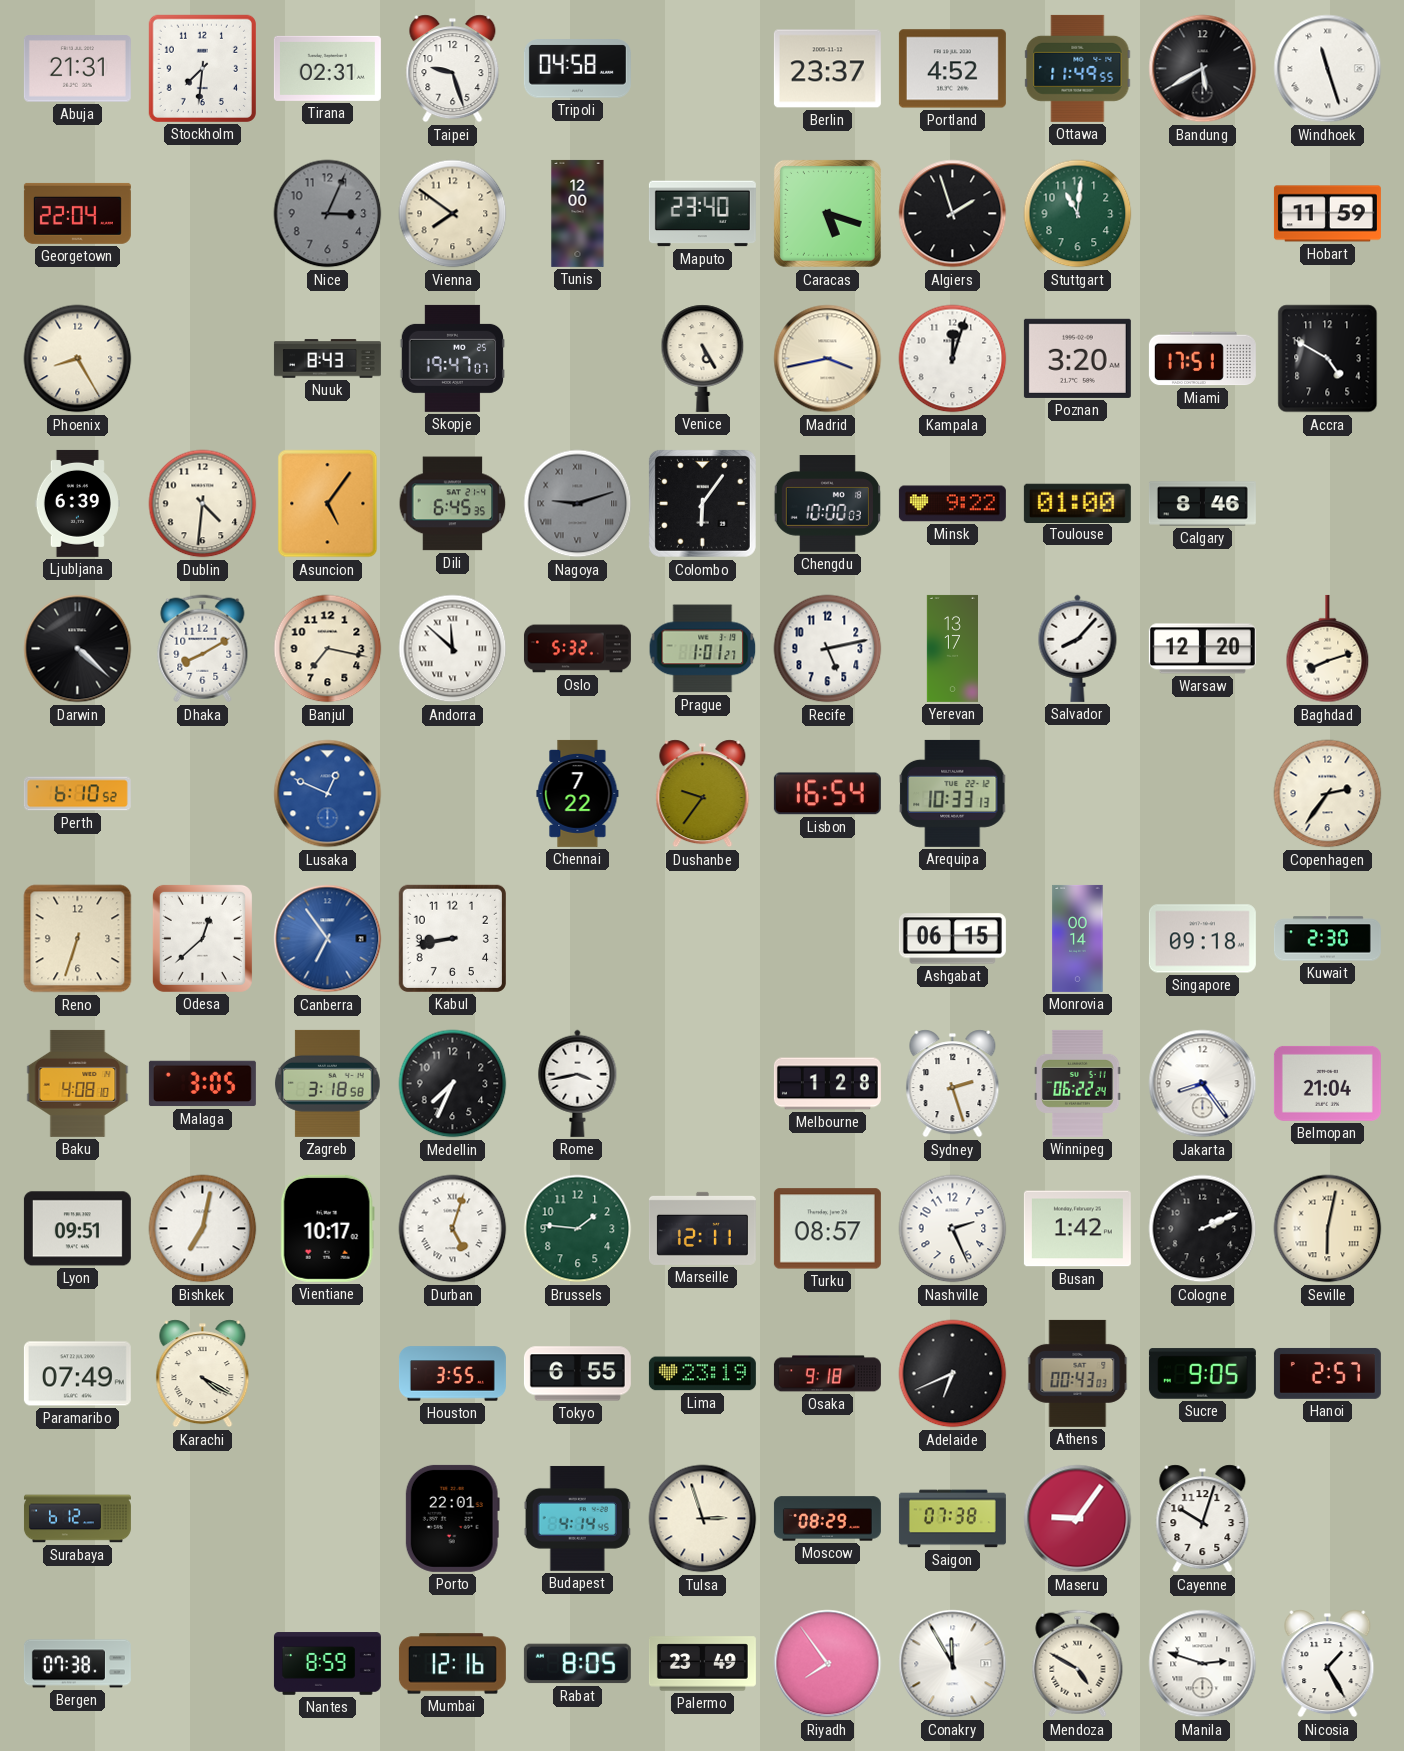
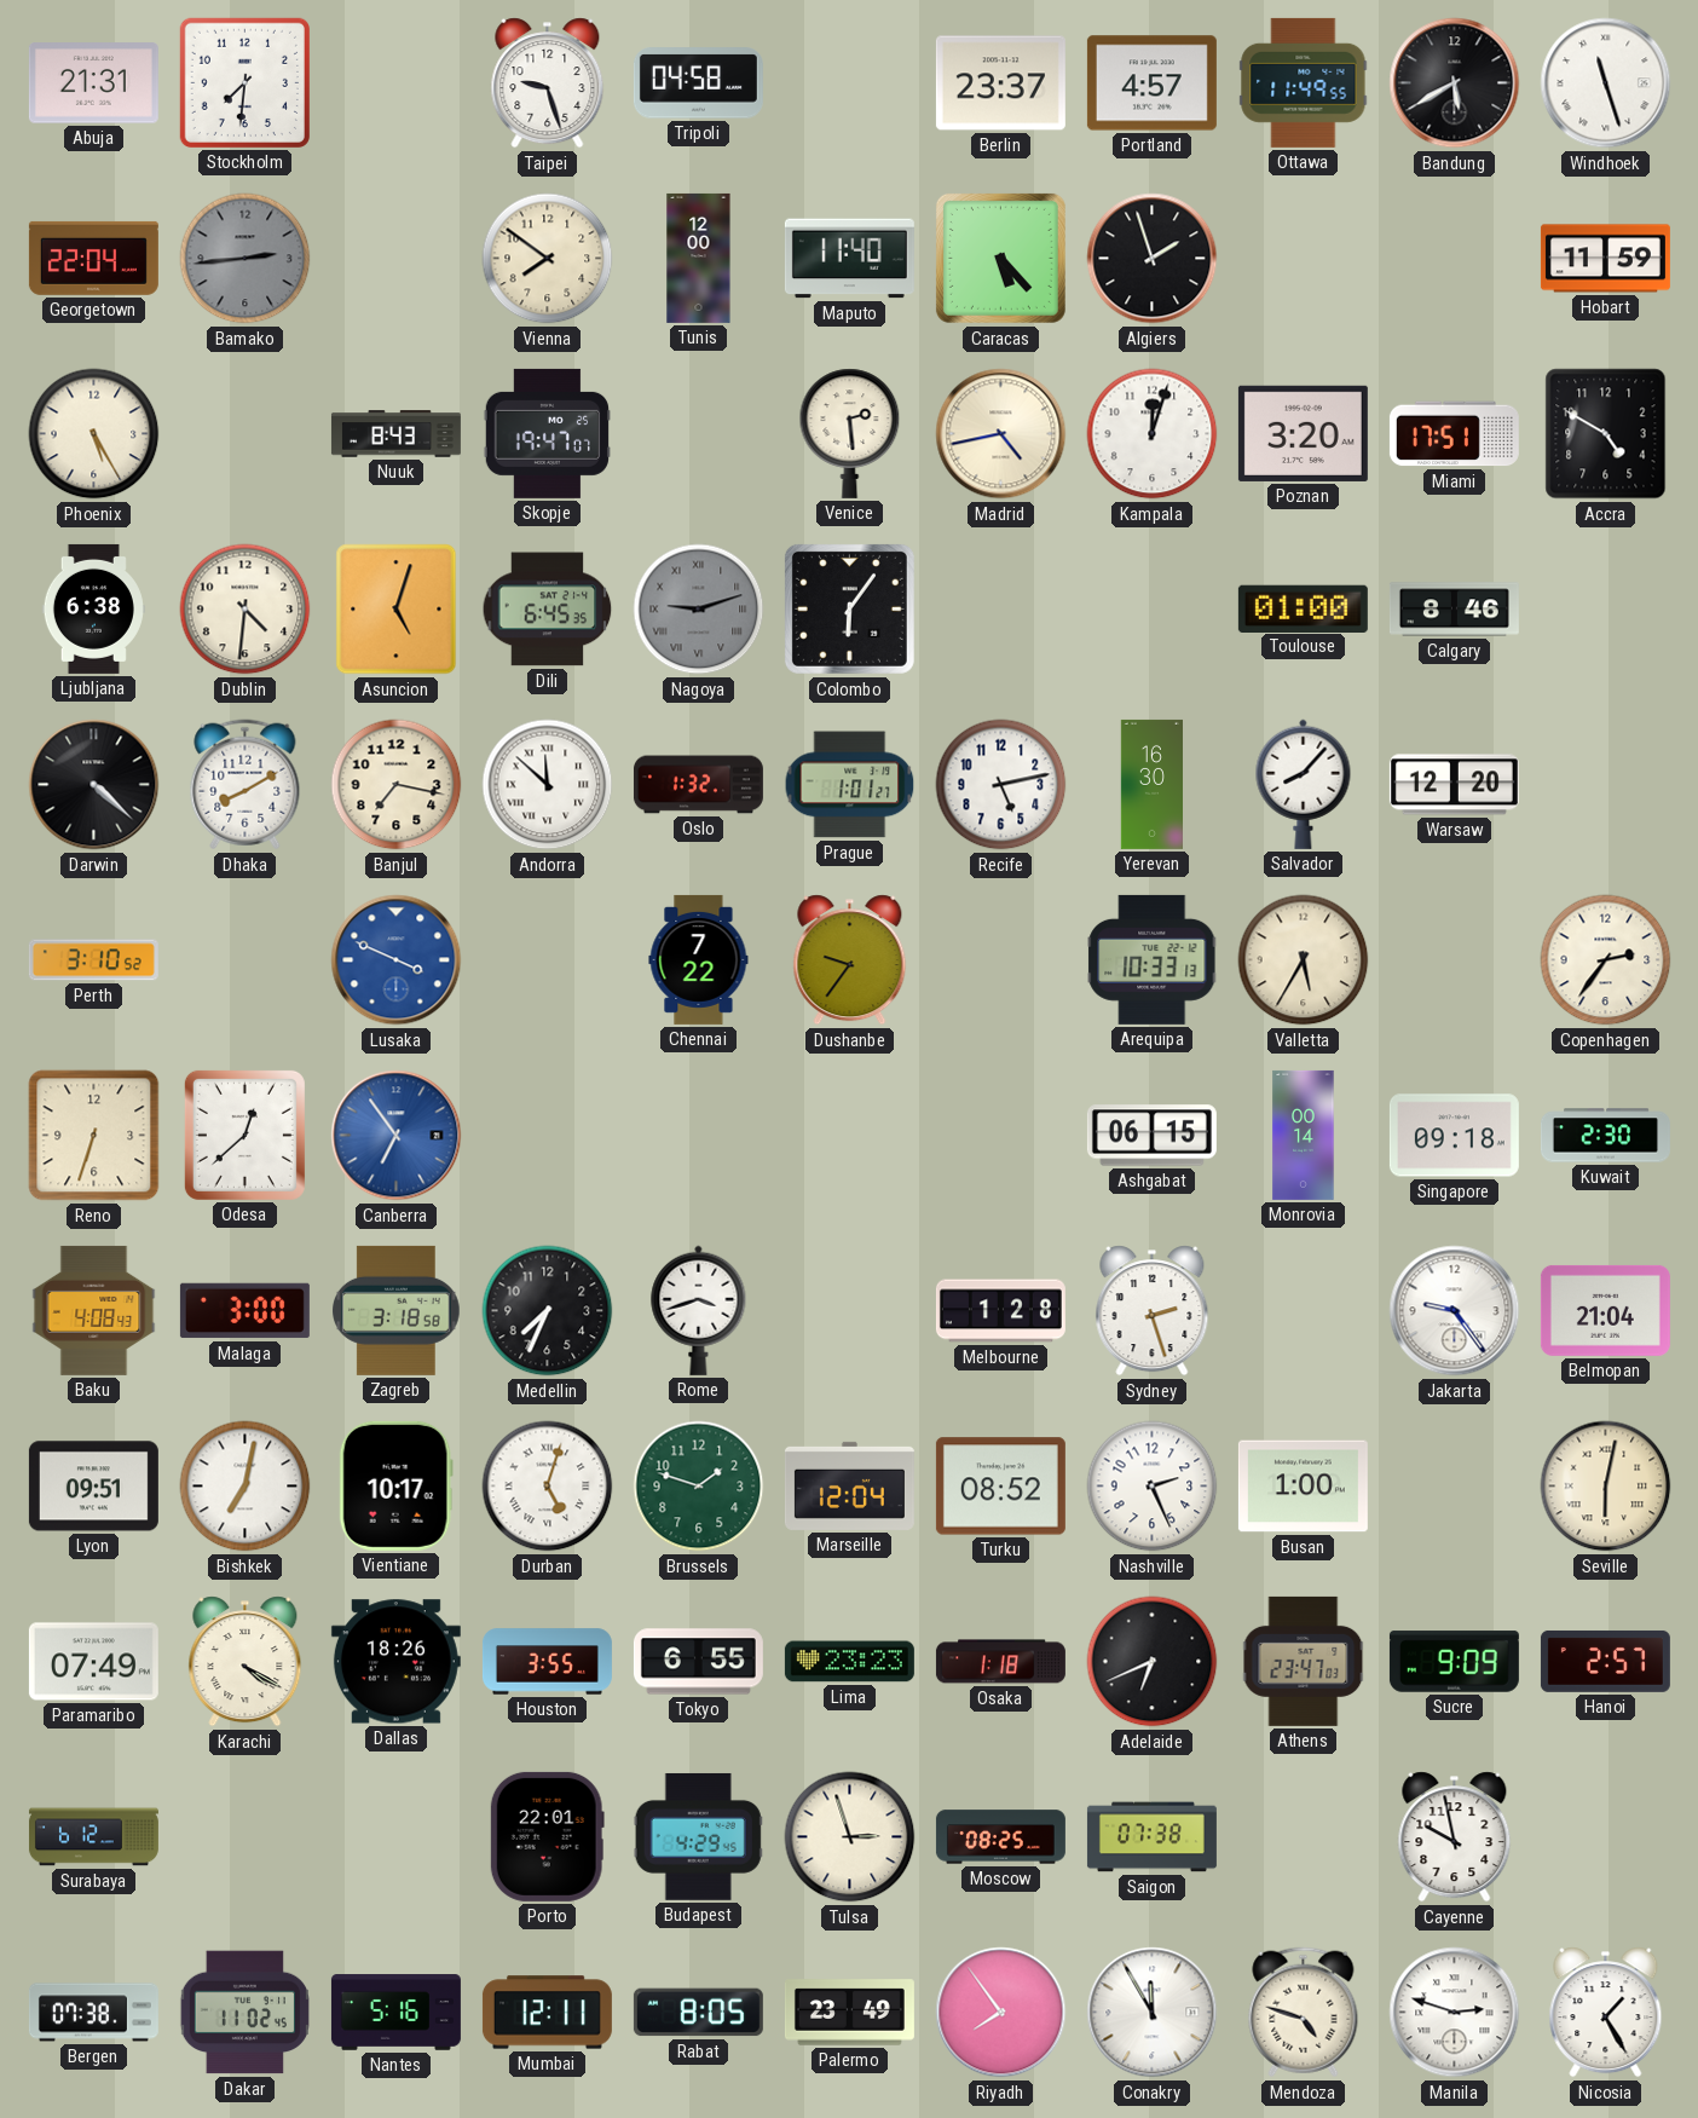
Tirana: 02:31 -> none
Portland: 4:52 -> 4:57
Bamako: none -> 2:44
Nice: 3:04 -> none
Maputo: 23:40 -> 11:40
Caracas: 5:18 -> 5:23
Stuttgart: 11:01 -> none
Phoenix: 8:25 -> 5:25
Venice: 5:25 -> 2:29
Madrid: 3:43 -> 4:43
Ljubljana: 6:39 -> 6:38
Asuncion: 5:06 -> 5:03
Chengdu: 10:00 -> none
Minsk: 9:22 -> none
Oslo: 5:32 -> 1:32
Yerevan: 13:17 -> 16:30
Baghdad: 8:12 -> none
Perth: 6:10 -> 3:10
Lusaka: 12:49 -> 3:49
Lisbon: 16:54 -> none
Valletta: none -> 5:35
Kabul: 8:43 -> none
Baku: 4:08:10 -> 4:08:43
Malaga: 3:05 -> 3:00
Rome: 3:43 -> 3:42
Winnipeg: 06:22 -> none
Jakarta: 8:24 -> 9:24
Brussels: 1:46 -> 1:48
Marseille: 12:11 -> 12:04
Turku: 08:57 -> 08:52
Busan: 1:42 -> 1:00
Cologne: 2:11 -> none
Dallas: none -> 18:26
Lima: 23:19 -> 23:23
Osaka: 9:18 -> 1:18
Athens: 00:43 -> 23:47
Sucre: 9:05 -> 9:09
Budapest: 4:14 -> 4:29
Moscow: 08:29 -> 08:25
Maseru: 9:06 -> none
Cayenne: 10:03 -> 9:58
Dakar: none -> 11:02
Nantes: 8:59 -> 5:16
Mumbai: 12:16 -> 12:11
Mendoza: 4:50 -> 4:48
